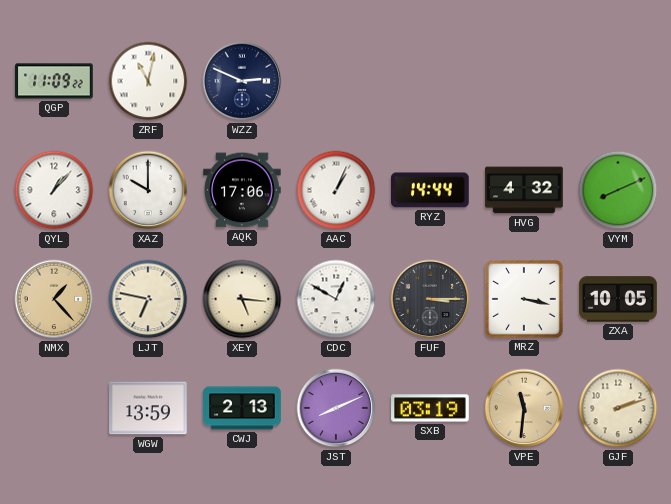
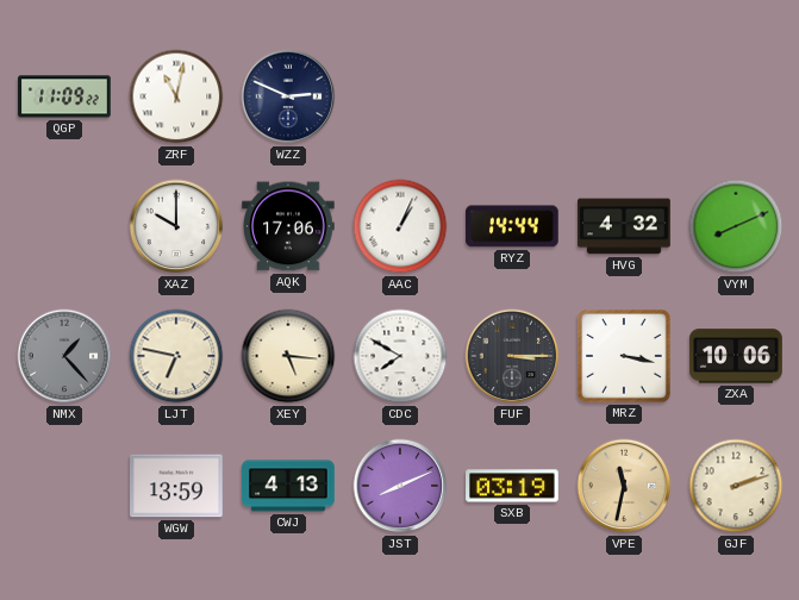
QYL: 1:07 -> none
NMX dial: champagne -> grey
CDC: 12:50 -> 7:50
ZXA: 10:05 -> 10:06
CWJ: 2:13 -> 4:13
VPE: 11:31 -> 11:32
